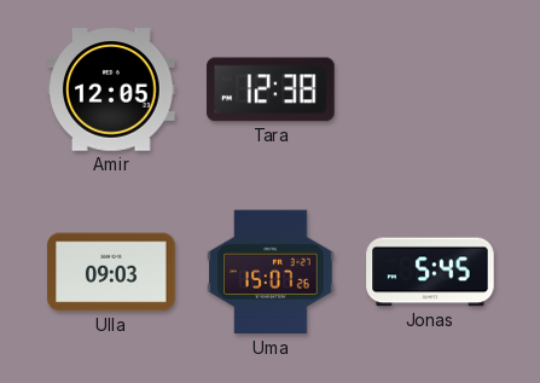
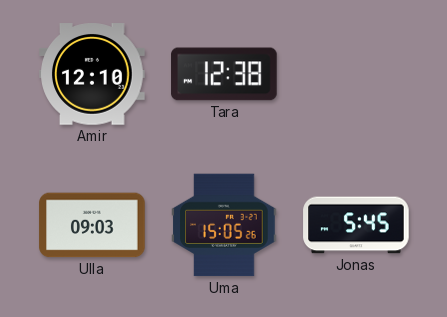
Amir: 12:05 -> 12:10
Uma: 15:07 -> 15:05
